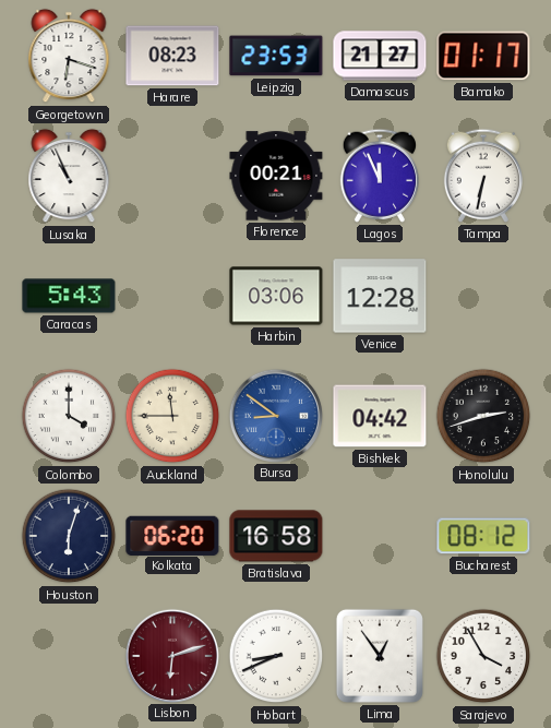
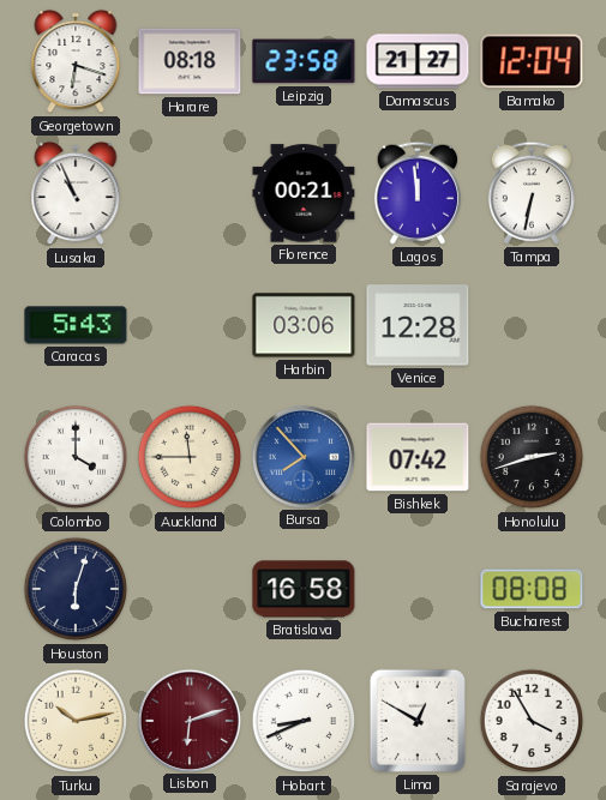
Harare: 08:23 -> 08:18
Leipzig: 23:53 -> 23:58
Bamako: 01:17 -> 12:04
Lagos: 11:56 -> 11:59
Bursa: 8:51 -> 7:53
Bishkek: 04:42 -> 07:42
Kolkata: 06:20 -> none
Bucharest: 08:12 -> 08:08
Turku: none -> 10:13
Lima: 12:54 -> 12:50
